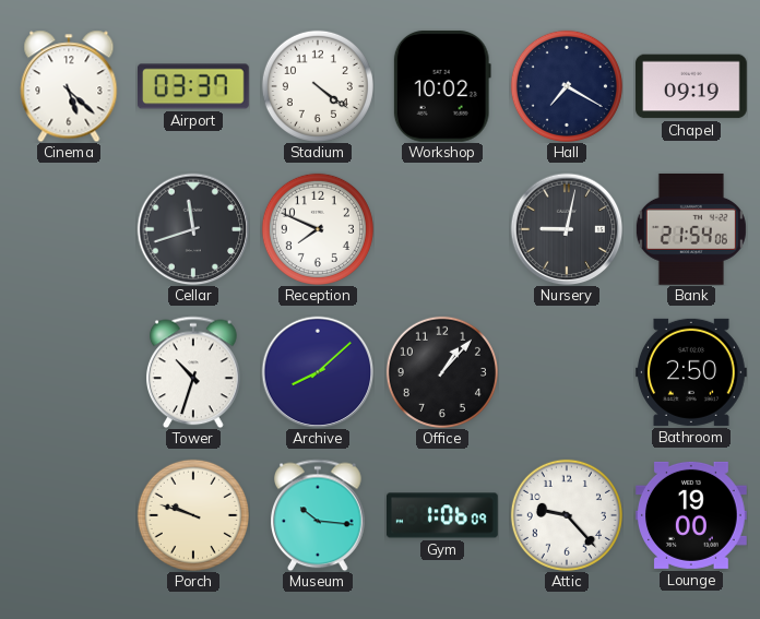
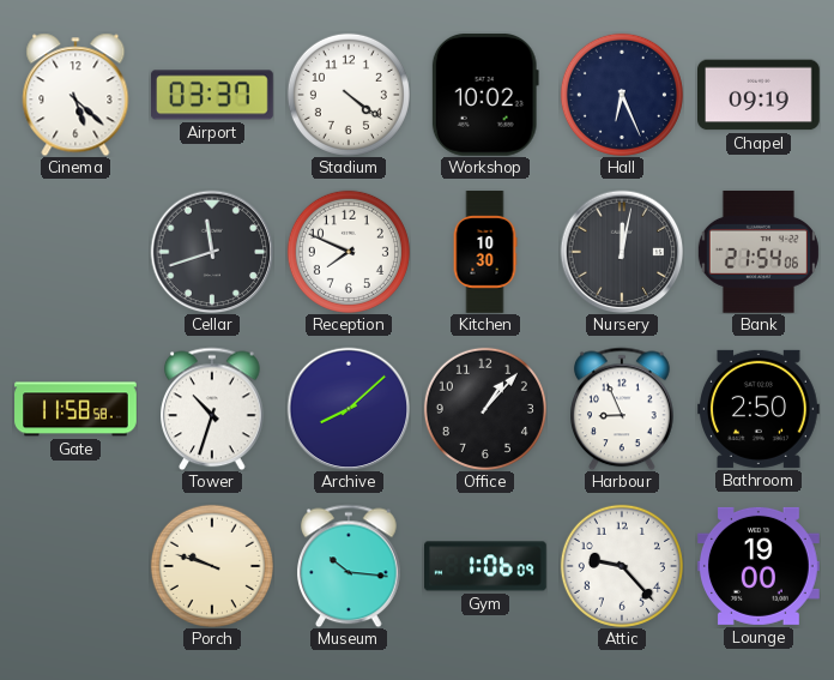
Hall: 7:20 -> 6:26
Kitchen: none -> 10:30
Nursery: 9:02 -> 12:02
Gate: none -> 11:58
Harbour: none -> 8:56
